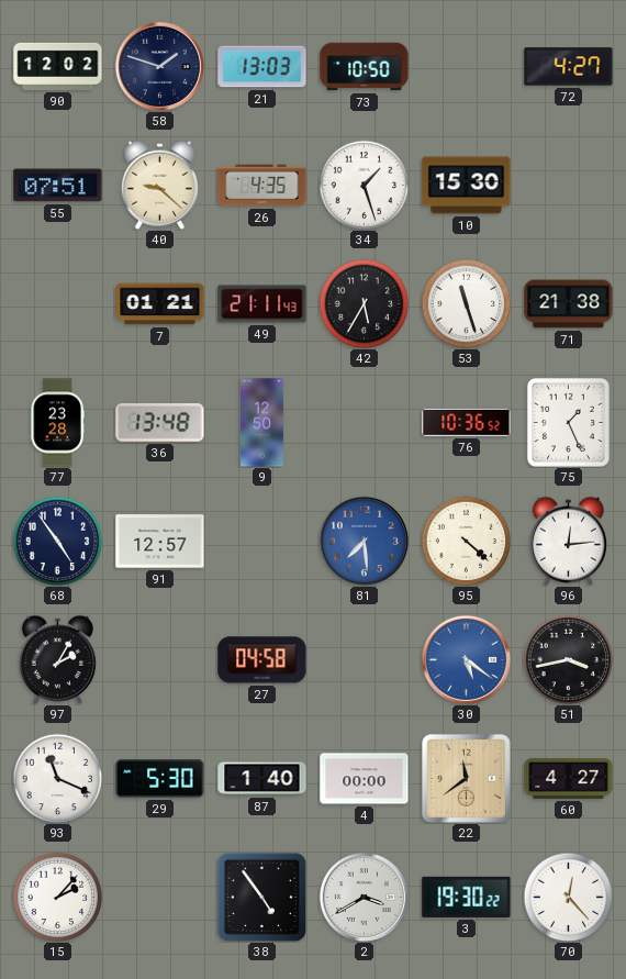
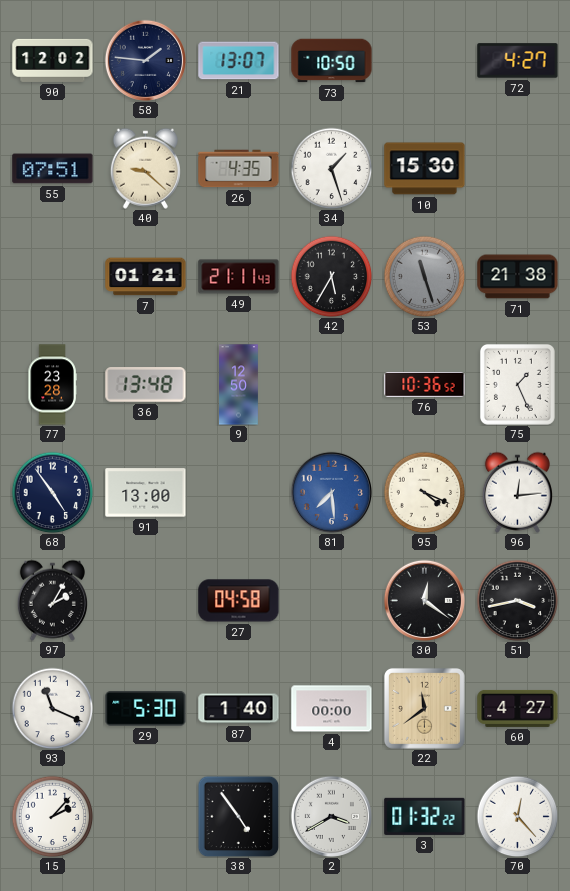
58: 1:48 -> 1:46
21: 13:03 -> 13:07
53 dial: white -> grey
91: 12:57 -> 13:00
95: 4:22 -> 4:19
30: 5:21 -> 12:21
30 dial: blue -> black
3: 19:30 -> 01:32
